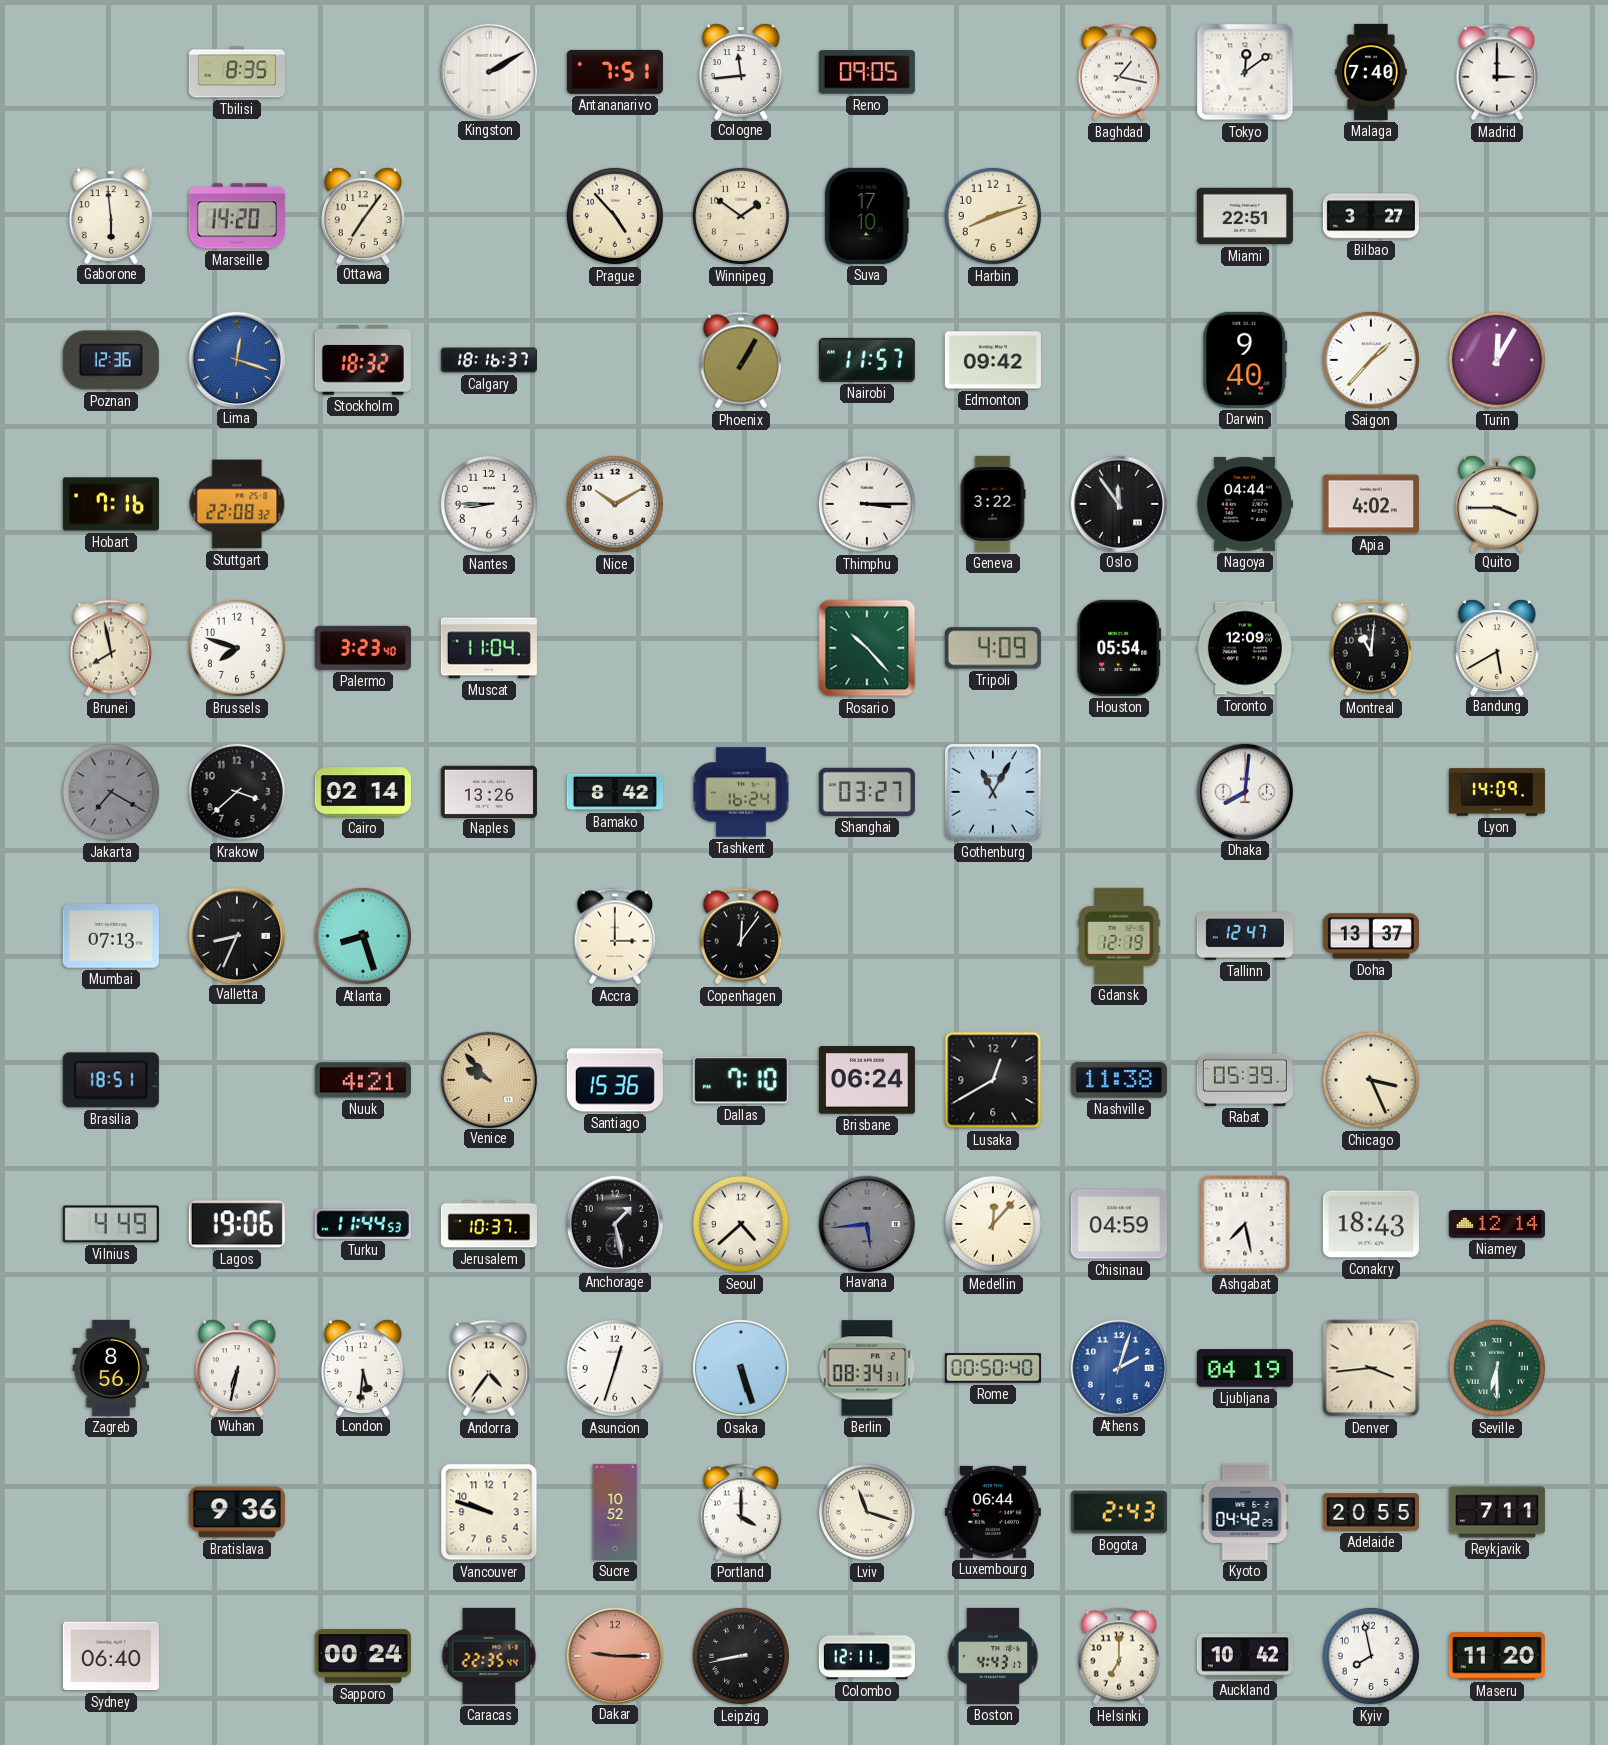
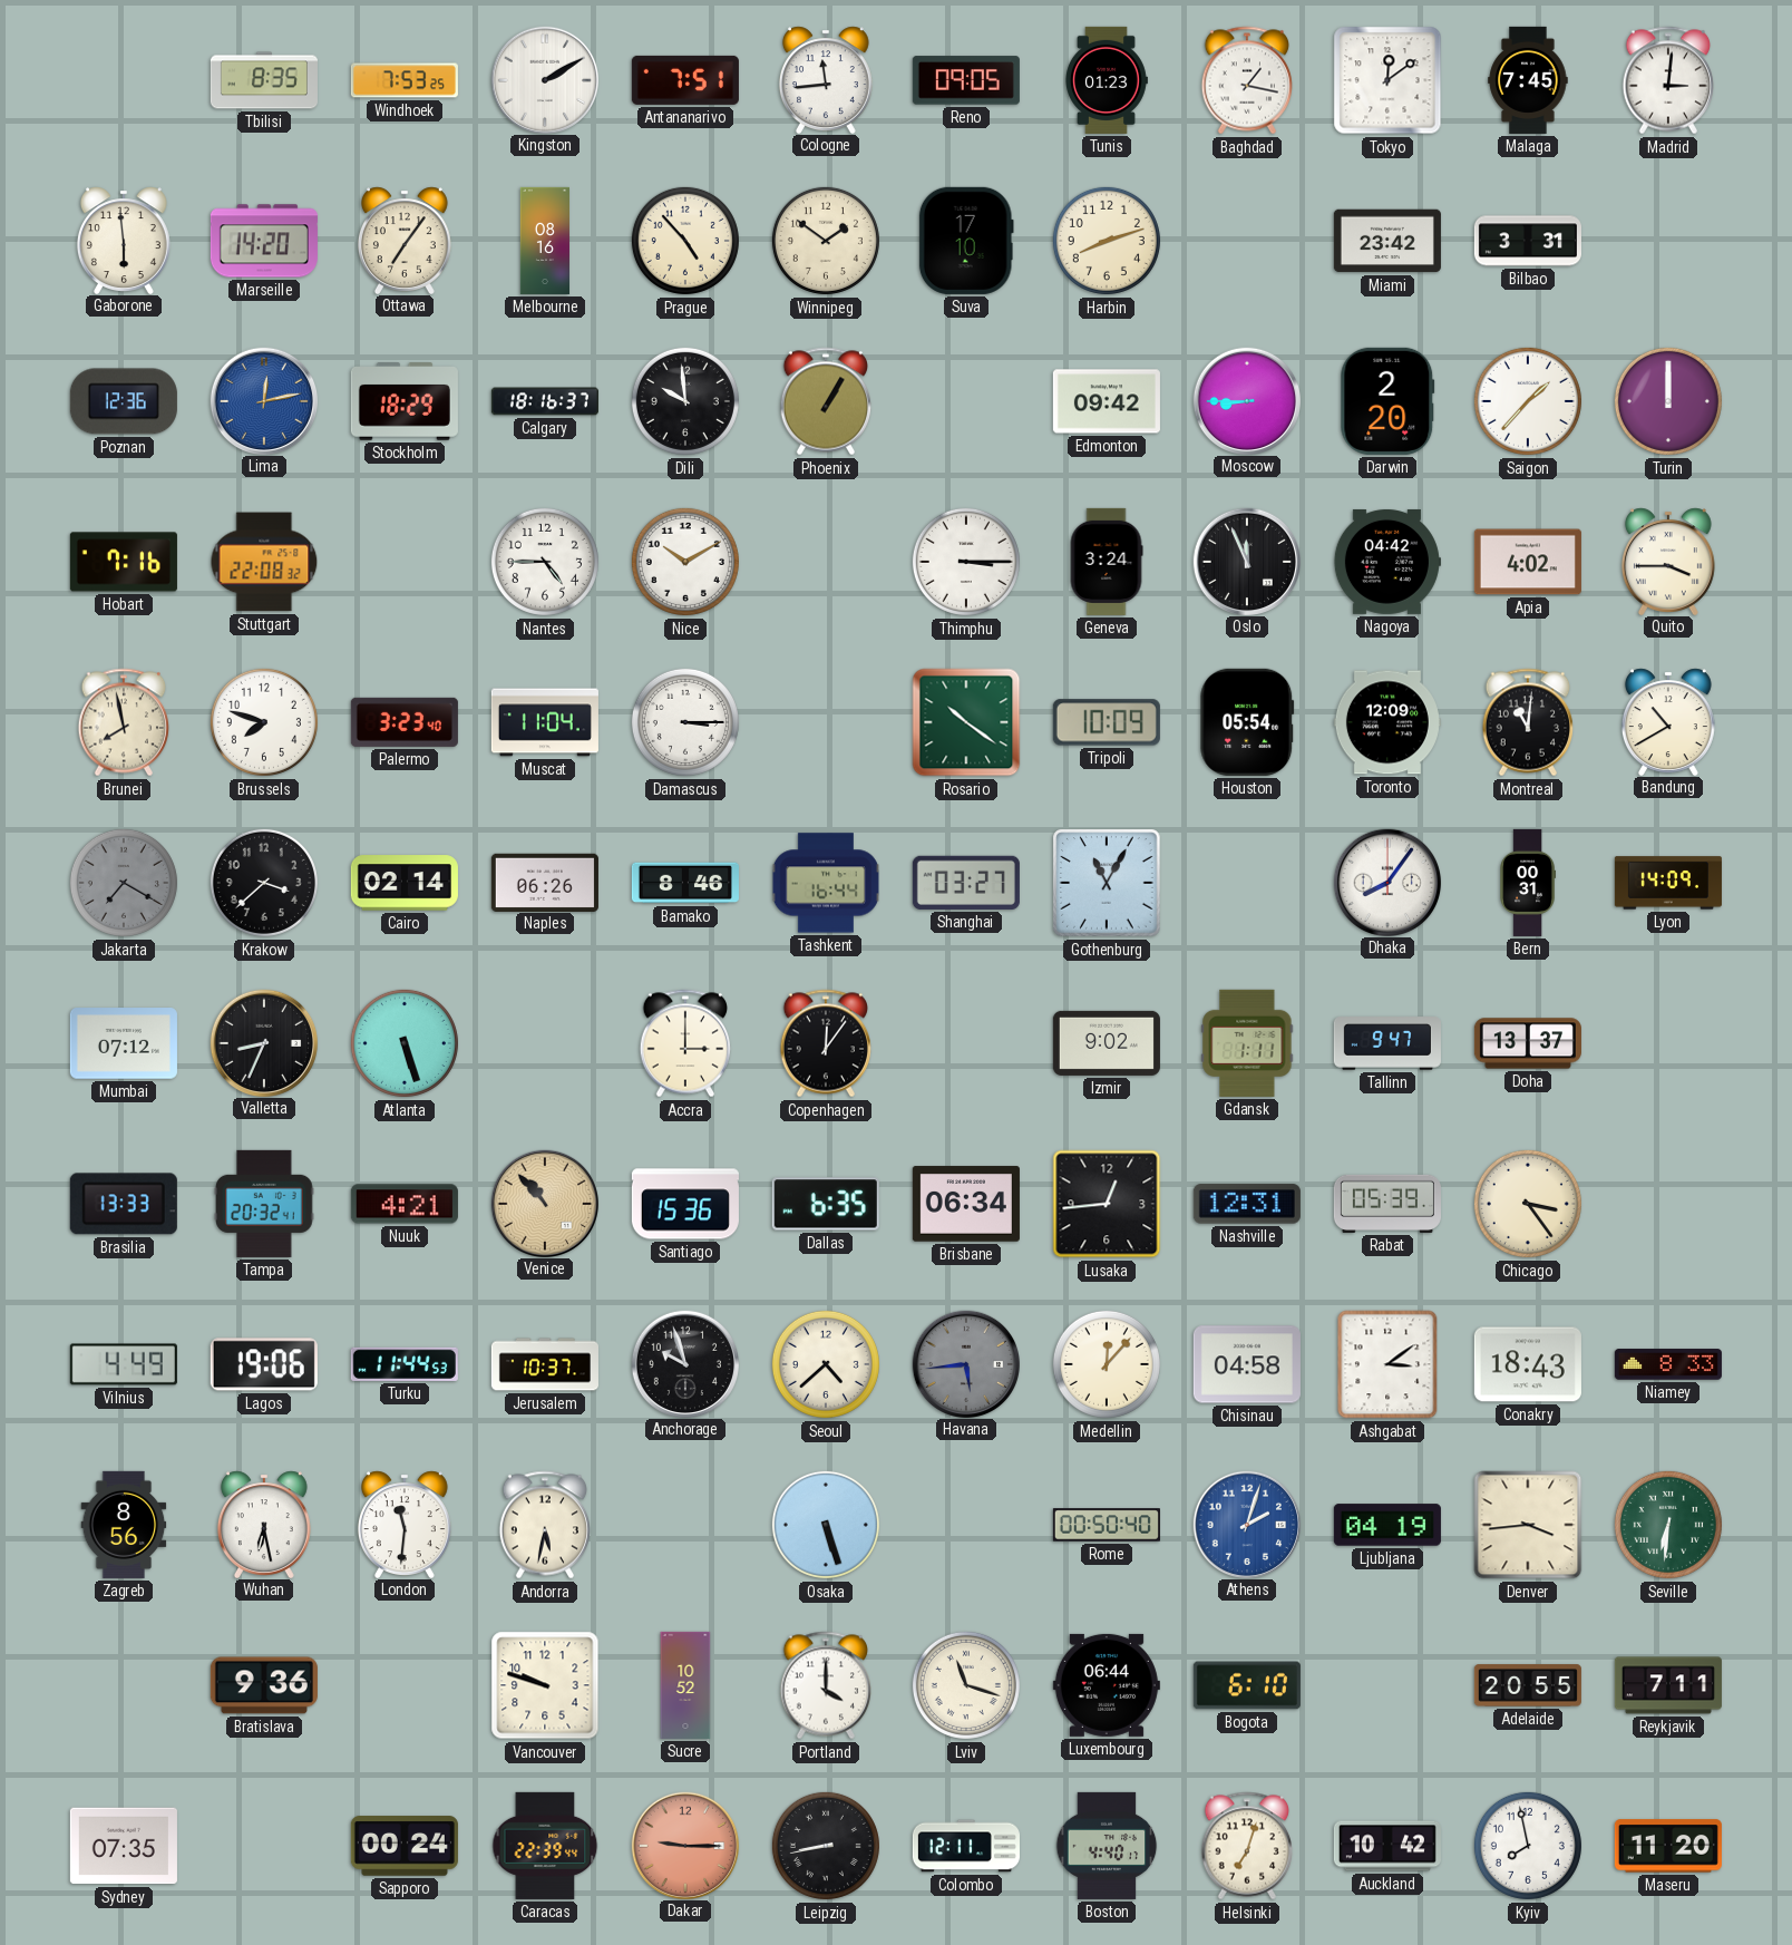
Windhoek: none -> 7:53
Tunis: none -> 01:23
Malaga: 7:40 -> 7:45
Madrid: 3:00 -> 3:01
Melbourne: none -> 08:16
Miami: 22:51 -> 23:42
Bilbao: 3:27 -> 3:31
Lima: 12:18 -> 12:13
Stockholm: 18:32 -> 18:29
Dili: none -> 9:59
Nairobi: 11:57 -> none
Moscow: none -> 8:45
Darwin: 9:40 -> 2:20
Turin: 12:05 -> 12:00
Nantes: 8:45 -> 4:45
Geneva: 3:22 -> 3:24
Oslo: 11:54 -> 11:56
Nagoya: 04:44 -> 04:42
Damascus: none -> 3:15
Rosario: 10:23 -> 10:21
Tripoli: 4:09 -> 10:09
Bandung: 5:40 -> 10:40
Naples: 13:26 -> 06:26
Bamako: 8:42 -> 8:46
Tashkent: 16:24 -> 16:44
Dhaka: 8:01 -> 8:06
Bern: none -> 00:31
Mumbai: 07:13 -> 07:12
Atlanta: 8:27 -> 5:27
Izmir: none -> 9:02
Gdansk: 12:19 -> 1:11
Tallinn: 12:47 -> 9:47
Brasilia: 18:51 -> 13:33
Tampa: none -> 20:32
Venice: 9:53 -> 10:53
Dallas: 7:10 -> 6:35
Brisbane: 06:24 -> 06:34
Lusaka: 12:40 -> 12:44
Nashville: 11:38 -> 12:31
Chicago: 3:26 -> 3:24
Anchorage: 1:28 -> 9:57
Chisinau: 04:59 -> 04:58
Ashgabat: 7:28 -> 3:09
Niamey: 12:14 -> 8:33
Wuhan: 6:32 -> 6:28
London: 5:31 -> 11:31
Andorra: 4:36 -> 5:32
Asuncion: 12:33 -> none
Berlin: 08:34 -> none
Seville: 6:30 -> 6:31
Bogota: 2:43 -> 6:10
Kyoto: 04:42 -> none
Sydney: 06:40 -> 07:35
Caracas: 22:35 -> 22:39
Boston: 4:43 -> 4:40
Helsinki: 7:00 -> 7:03
